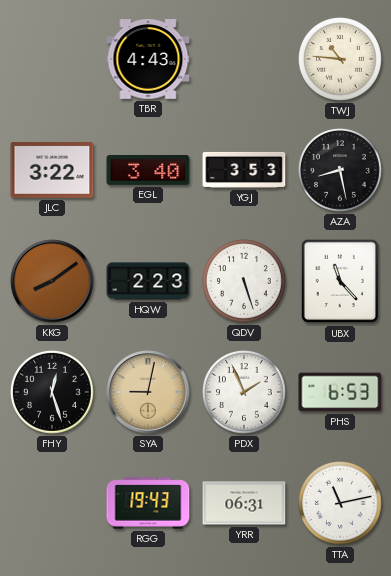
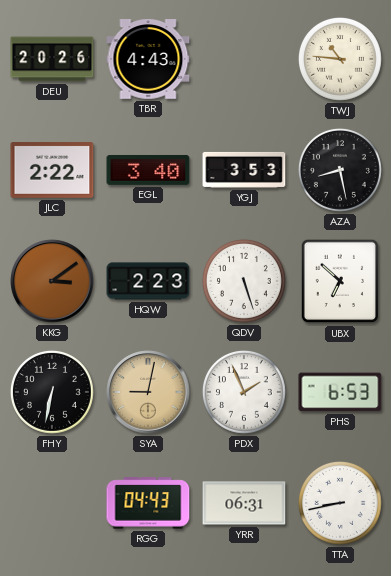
DEU: none -> 20:26
JLC: 3:22 -> 2:22
KKG: 8:09 -> 3:09
UBX: 11:23 -> 6:52
FHY: 12:27 -> 6:32
RGG: 19:43 -> 04:43
TTA: 11:13 -> 8:43
